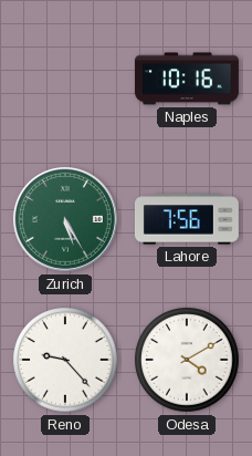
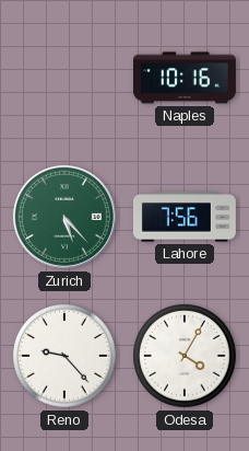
Zurich: 5:25 -> 5:23
Odesa: 4:10 -> 4:05
